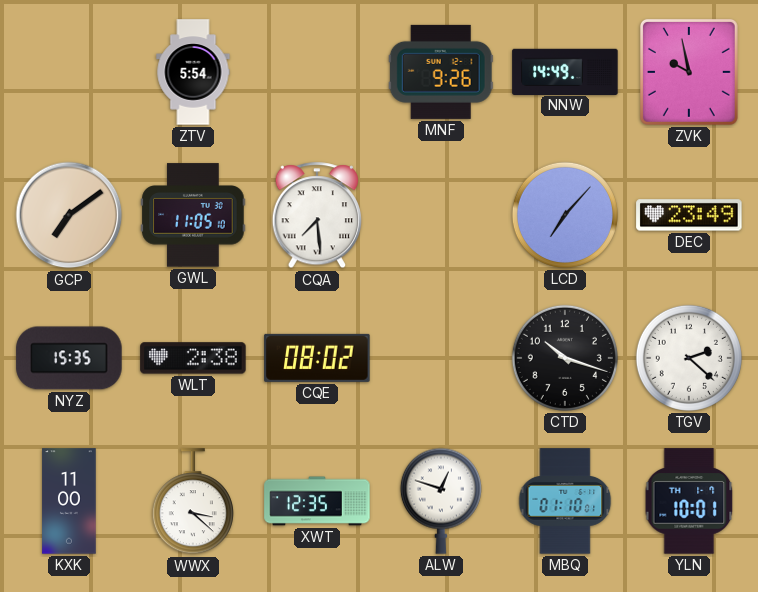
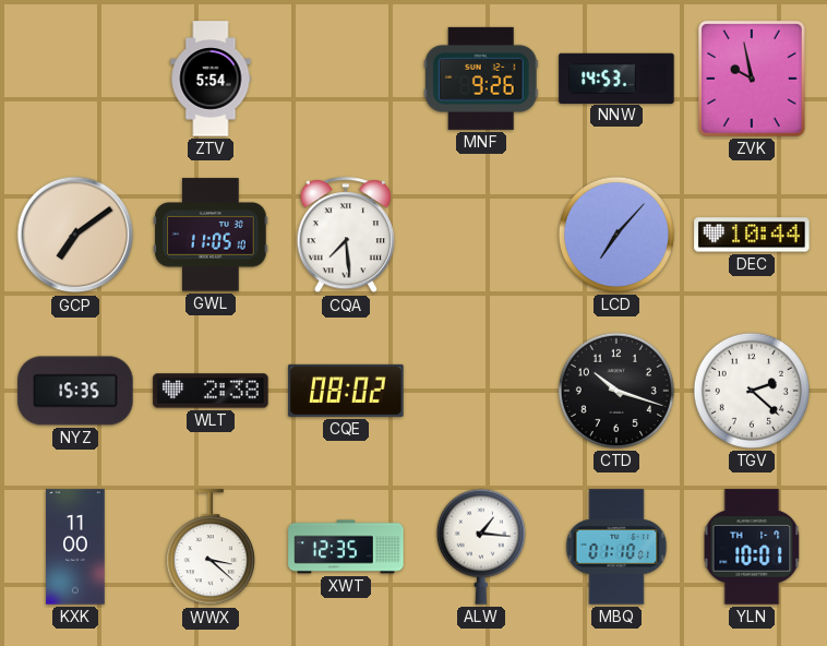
NNW: 14:49 -> 14:53
DEC: 23:49 -> 10:44
ALW: 12:48 -> 1:16
